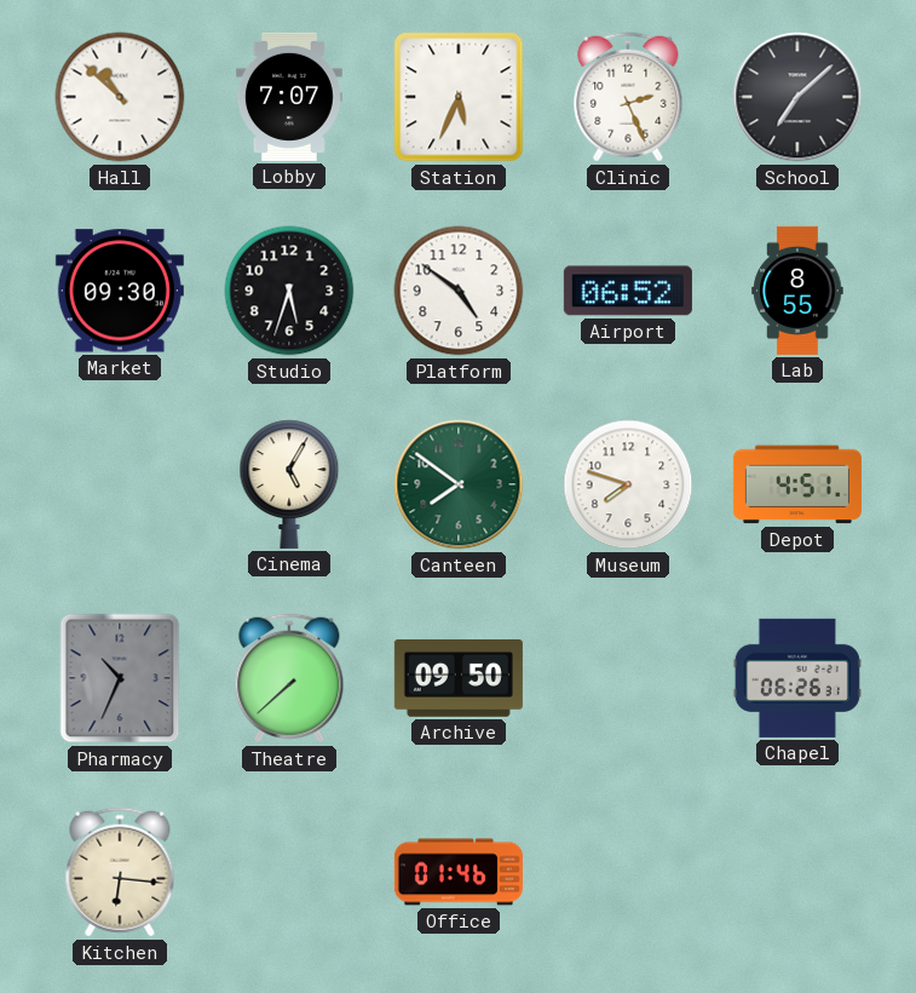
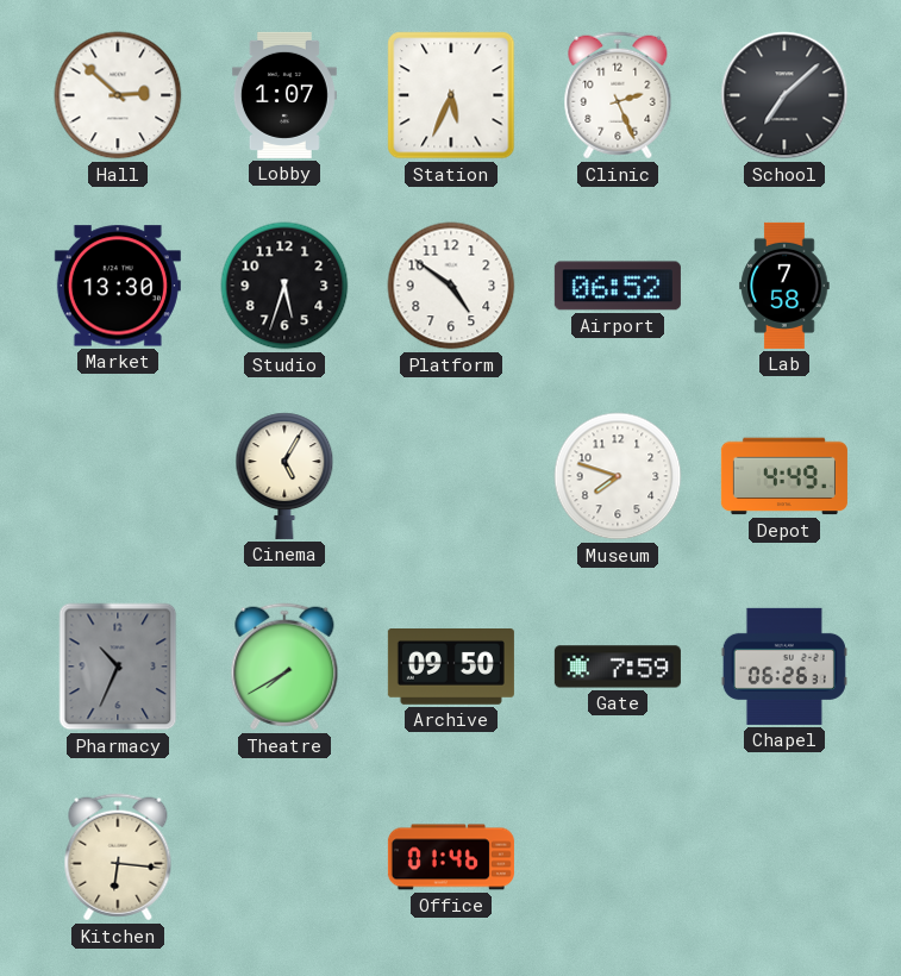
Hall: 10:52 -> 2:52
Lobby: 7:07 -> 1:07
Market: 09:30 -> 13:30
Lab: 8:55 -> 7:58
Canteen: 7:51 -> none
Depot: 4:51 -> 4:49
Theatre: 7:38 -> 7:40
Gate: none -> 7:59
